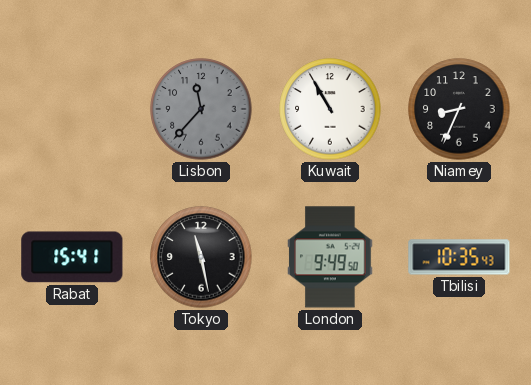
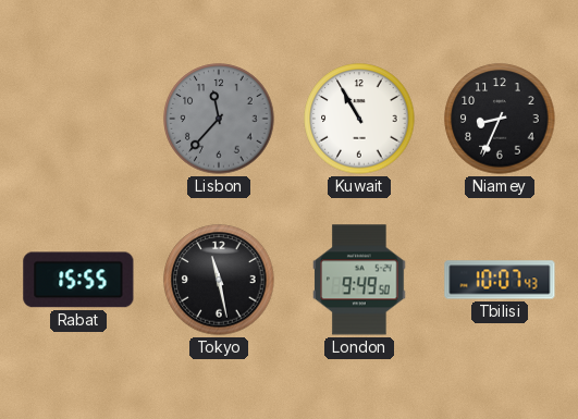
Rabat: 15:41 -> 15:55
Tbilisi: 10:35 -> 10:07
